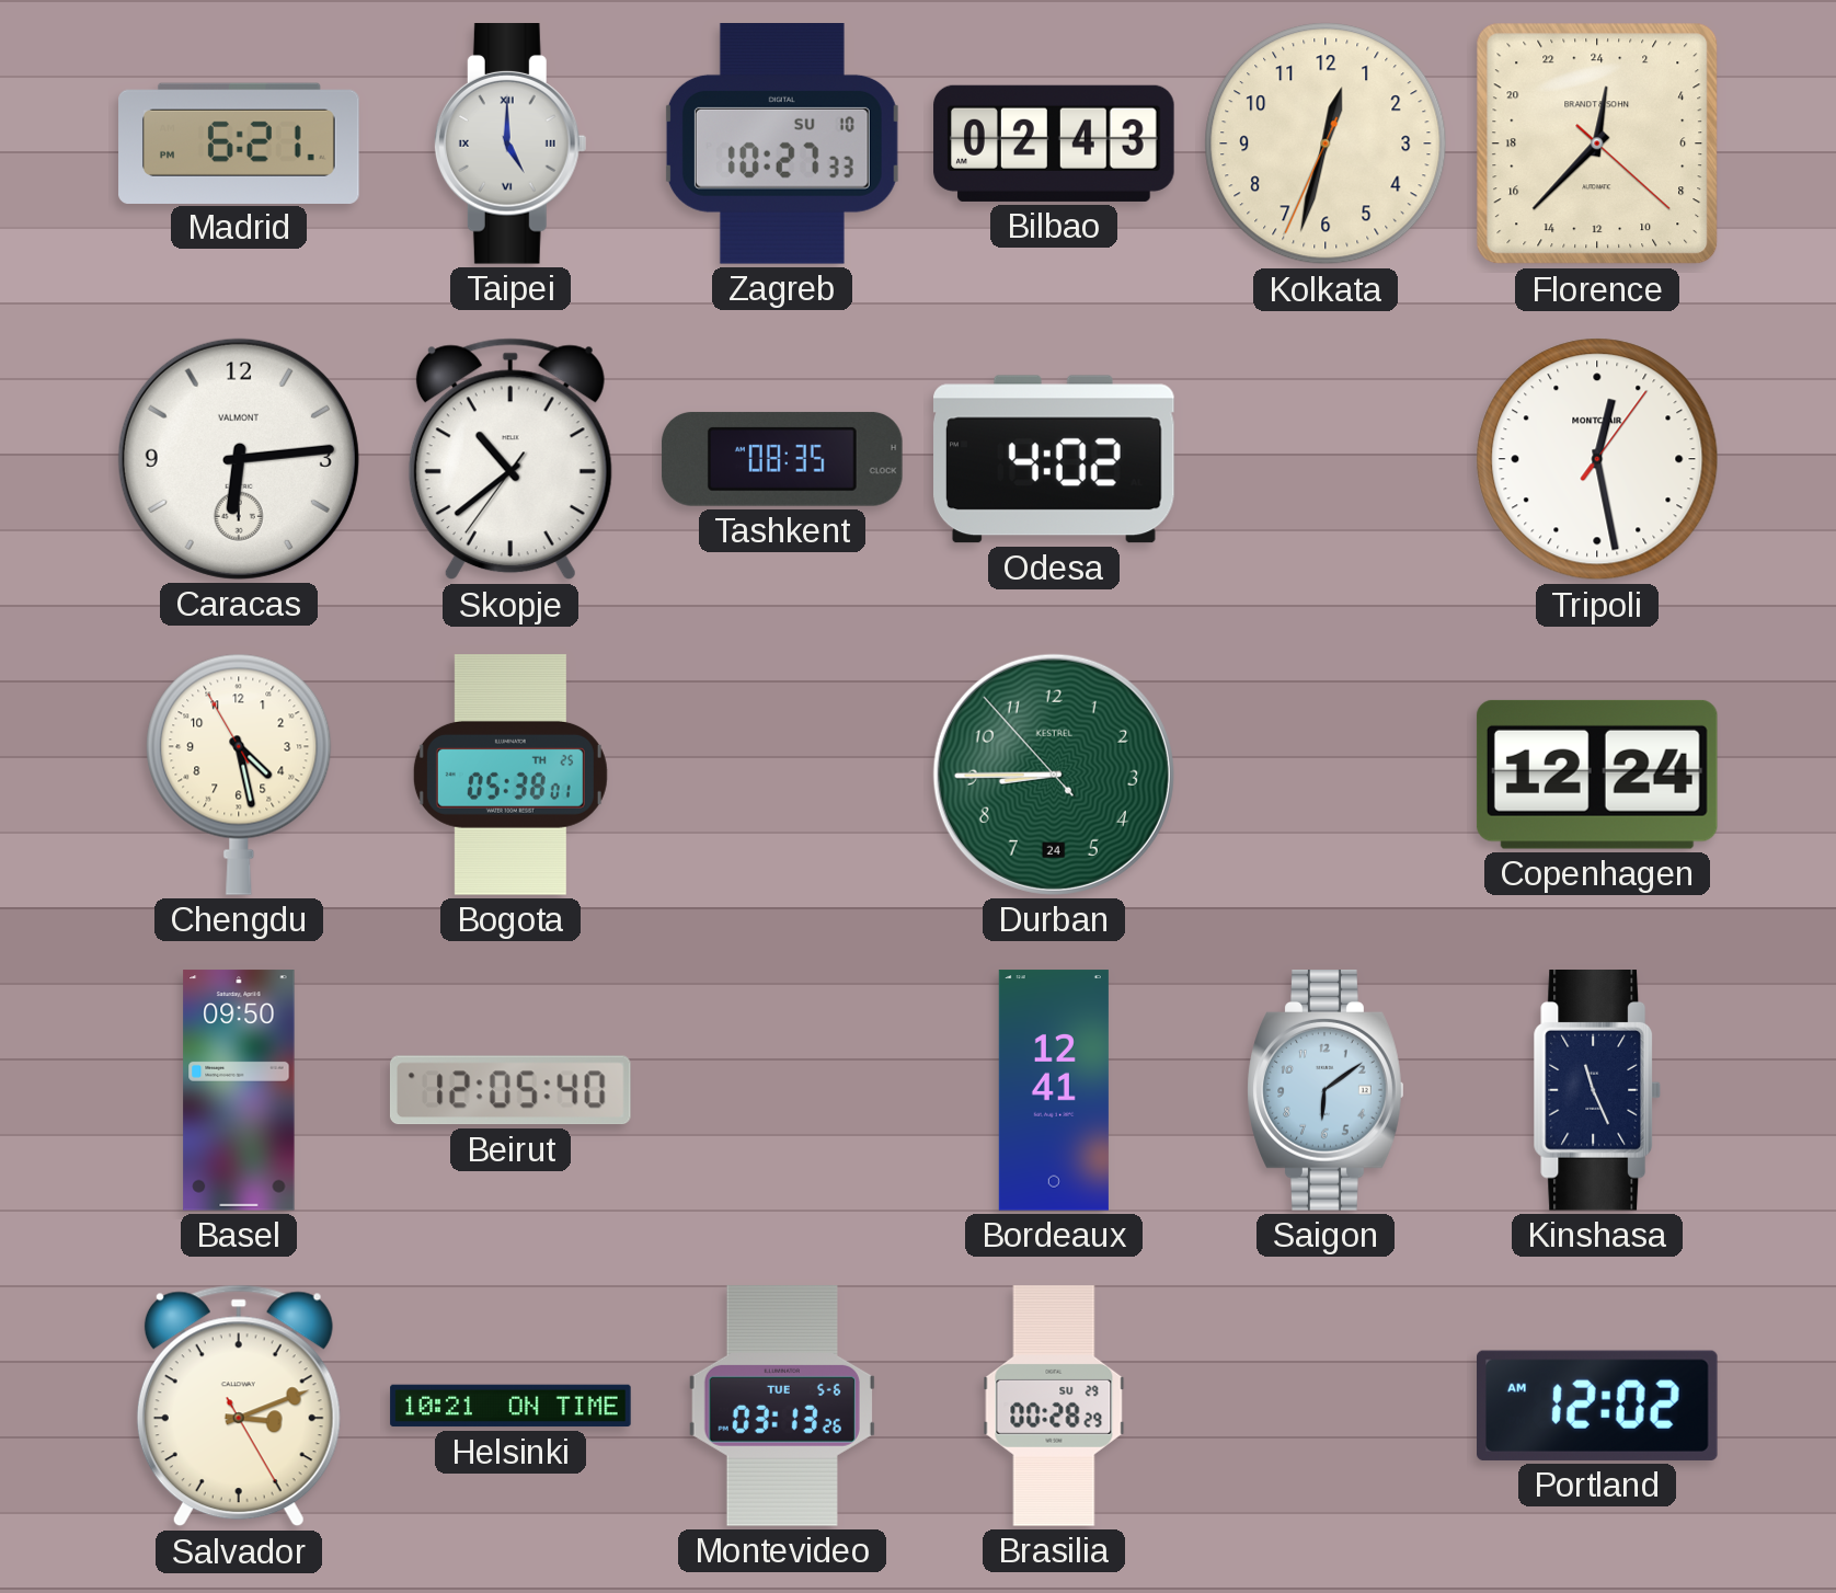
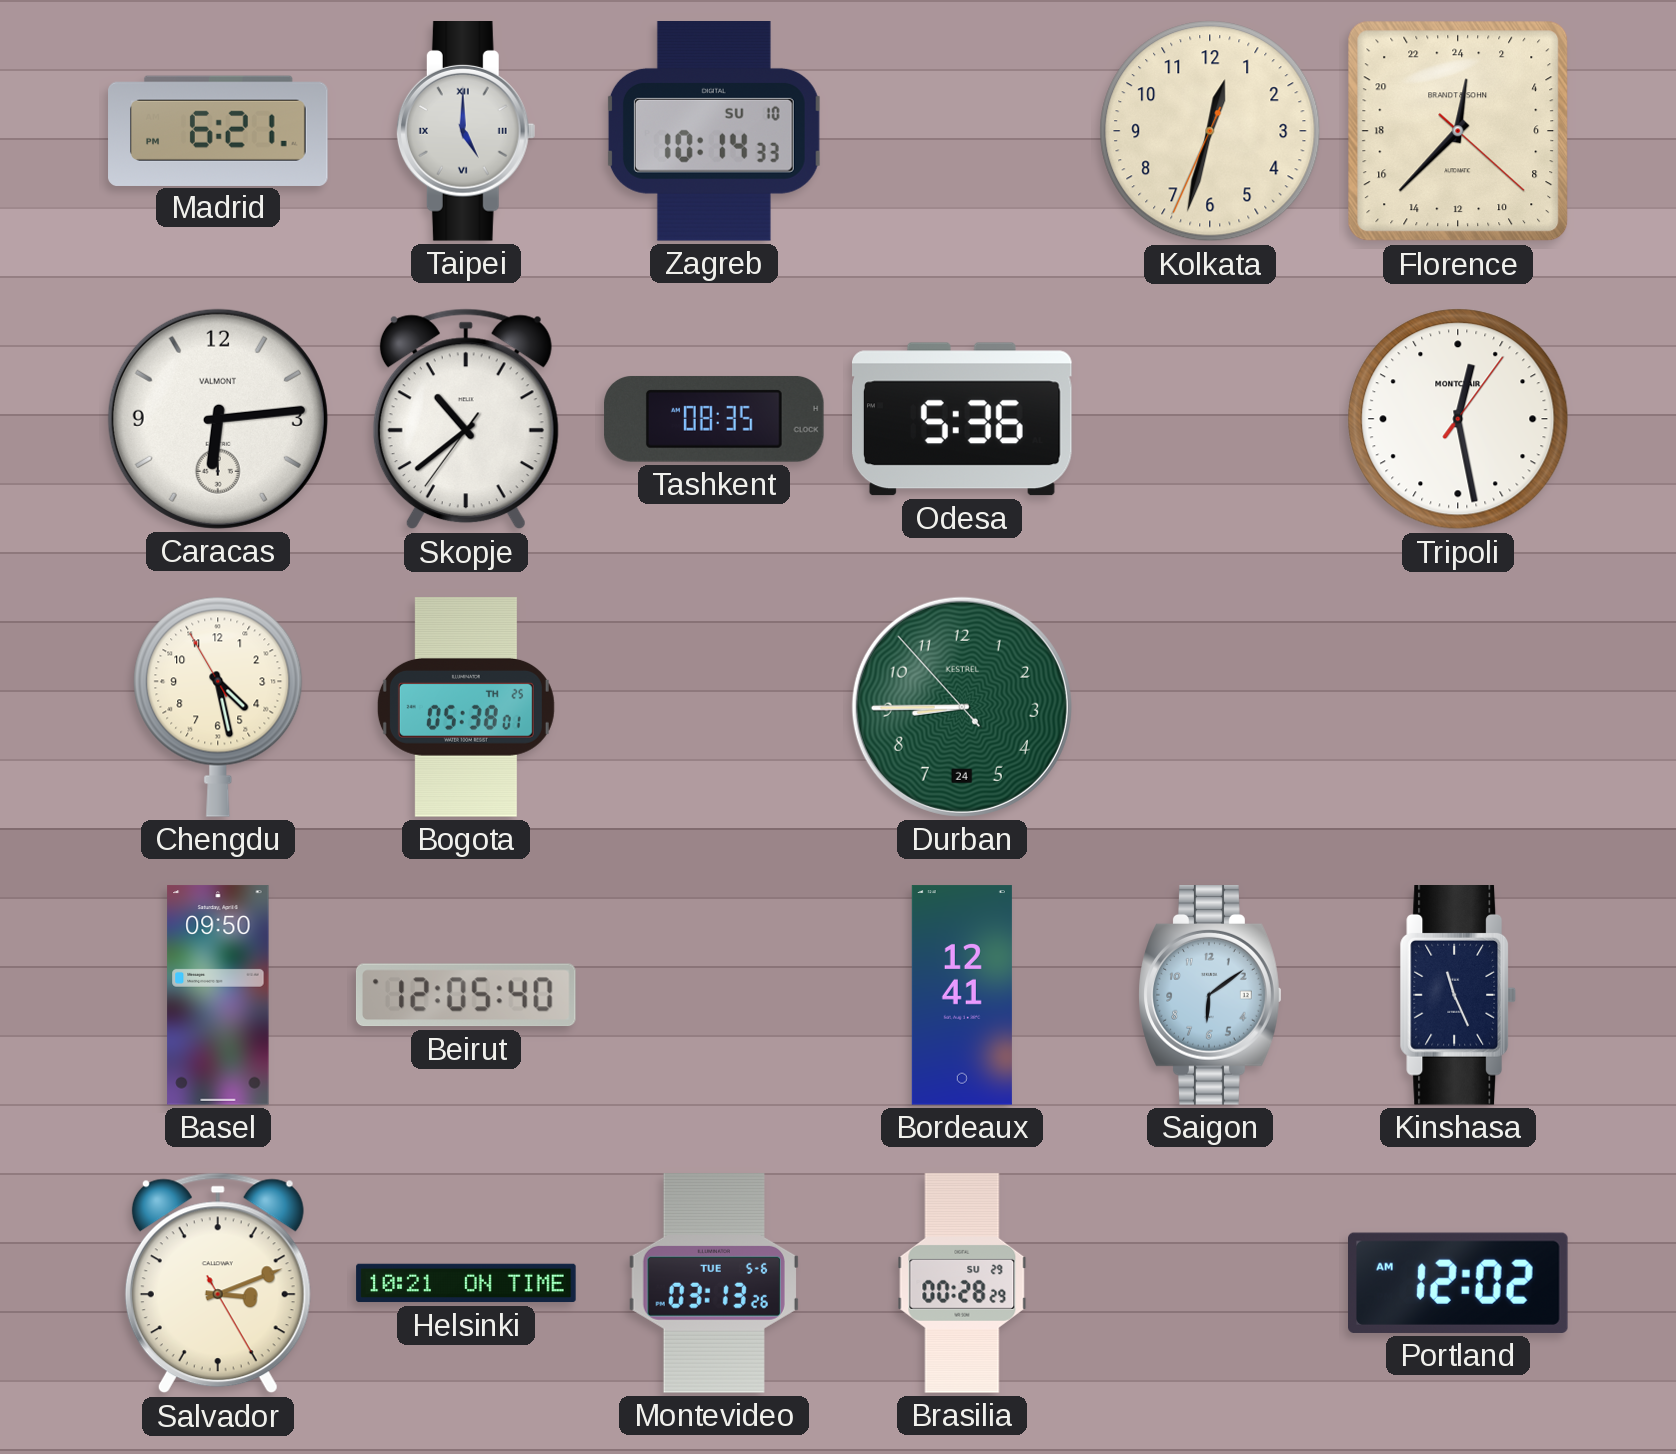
Zagreb: 10:27 -> 10:14
Bilbao: 02:43 -> none
Odesa: 4:02 -> 5:36
Copenhagen: 12:24 -> none
